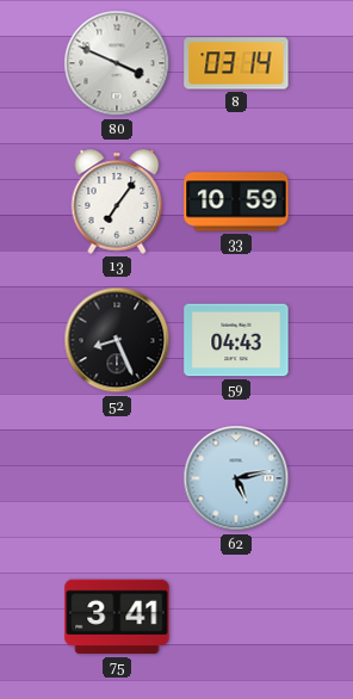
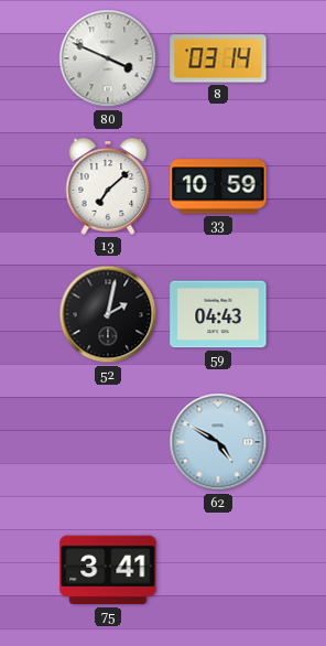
13: 7:06 -> 7:08
52: 8:26 -> 2:02
62: 5:13 -> 4:50
